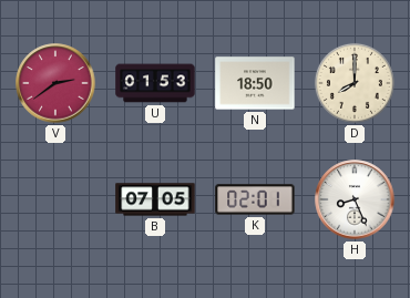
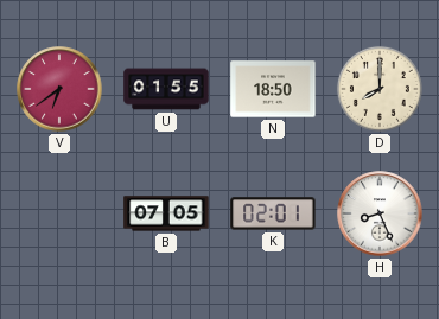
V: 2:39 -> 6:39
U: 01:53 -> 01:55
